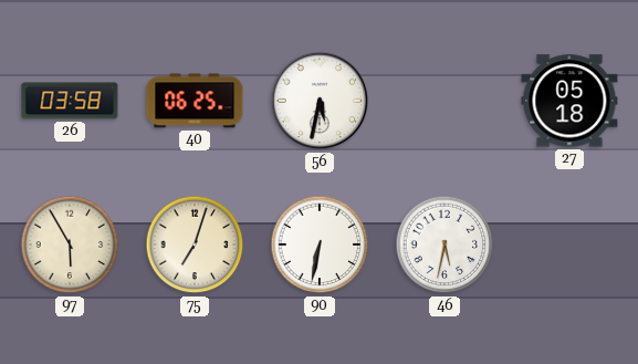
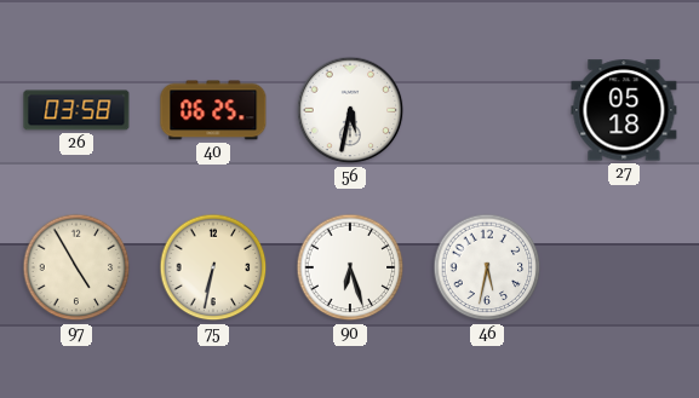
97: 5:55 -> 4:55
75: 7:03 -> 6:32
90: 6:32 -> 6:27
